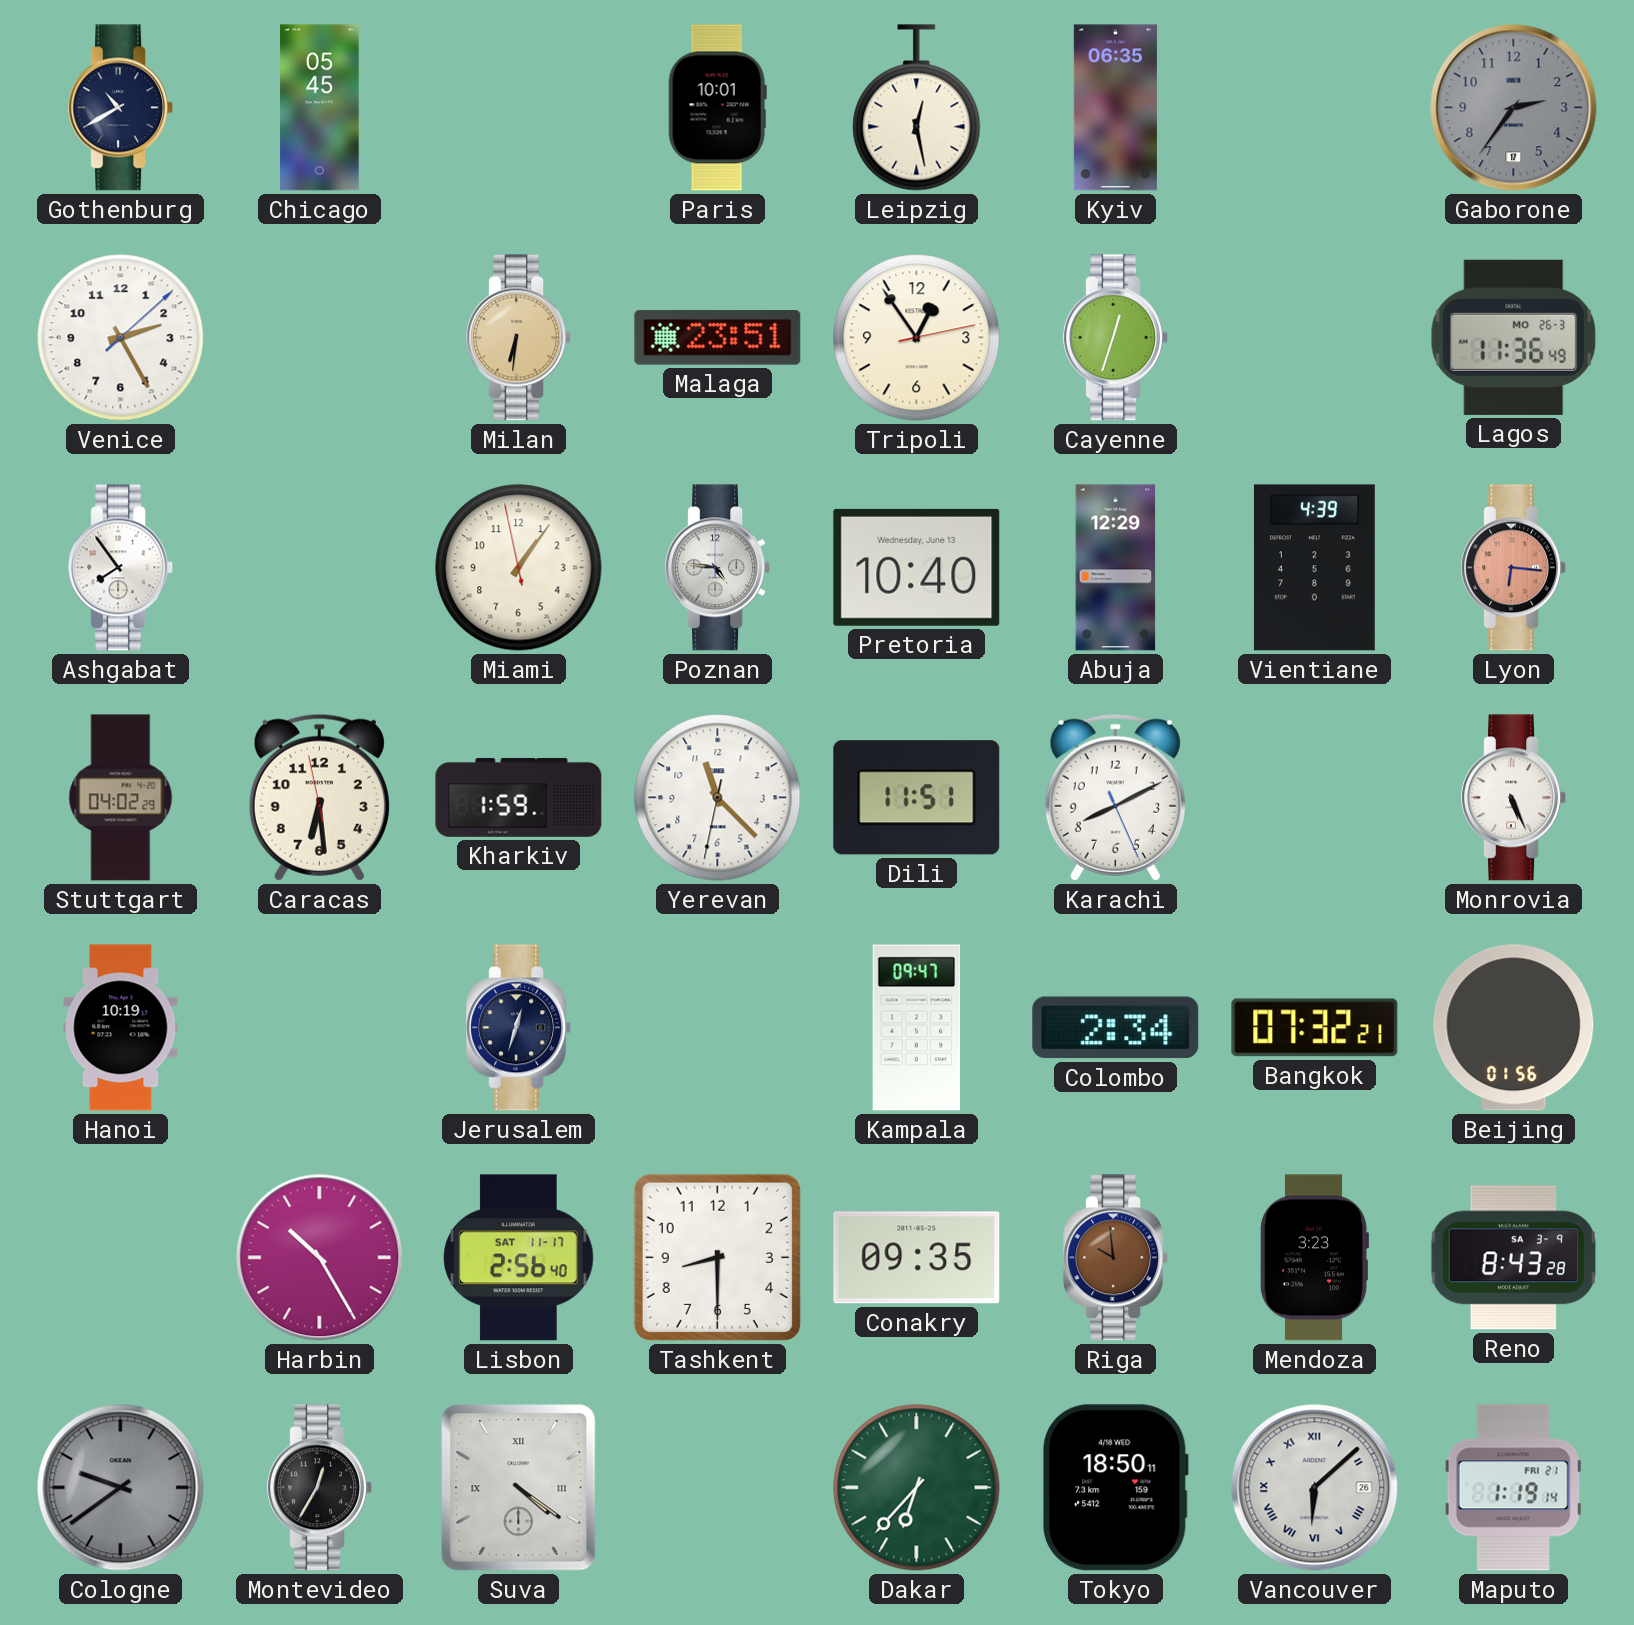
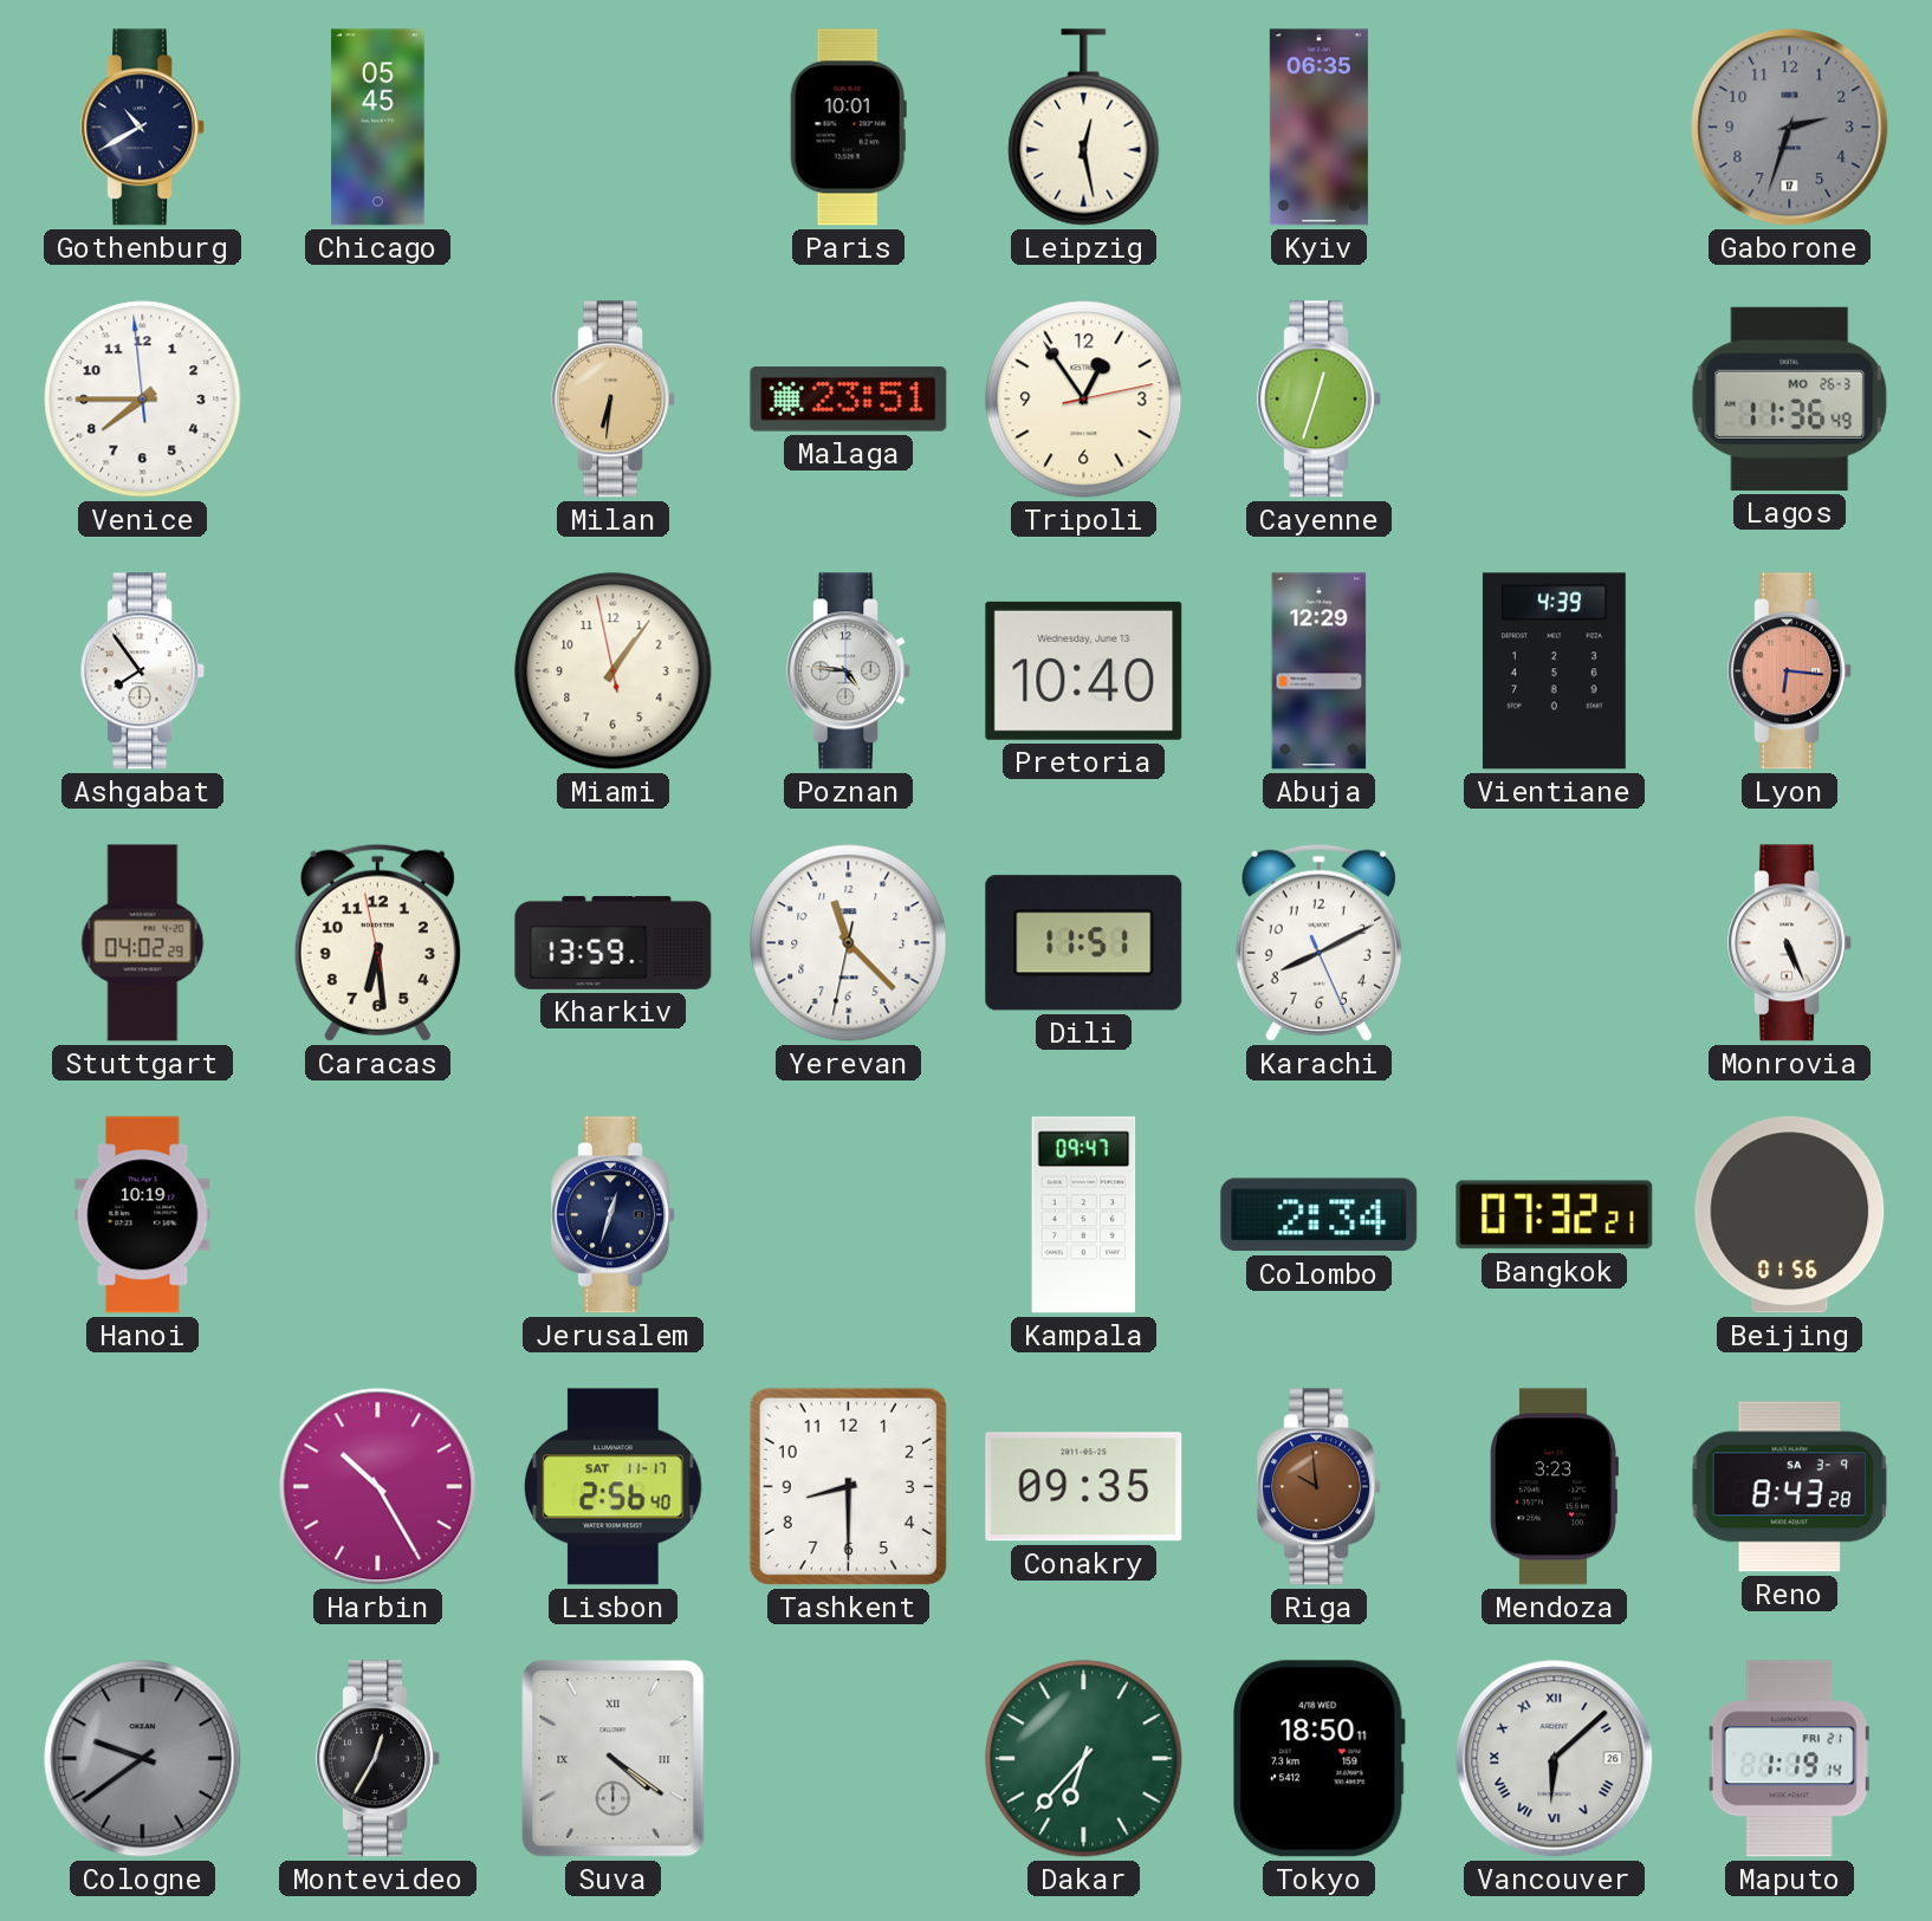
Gaborone: 2:36 -> 2:33
Venice: 2:25 -> 7:44
Kharkiv: 1:59 -> 13:59
